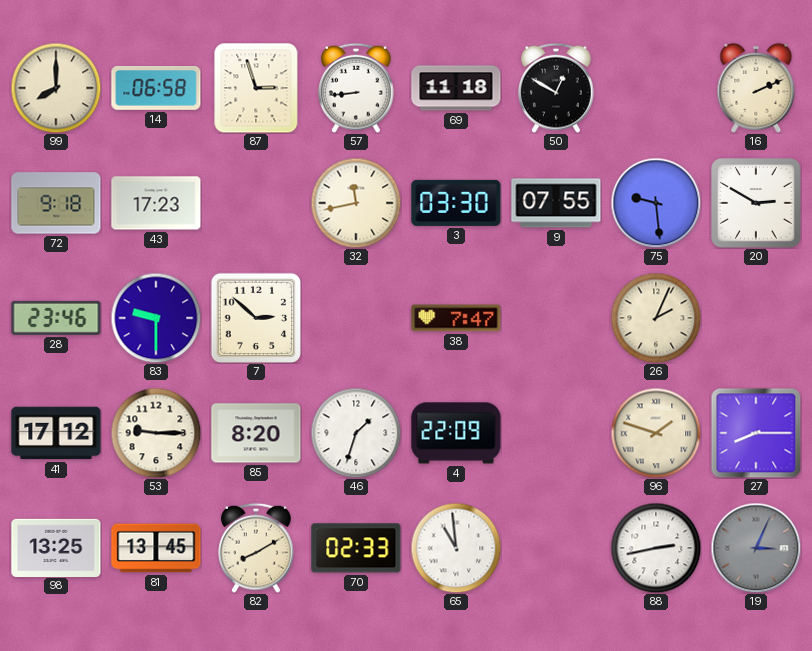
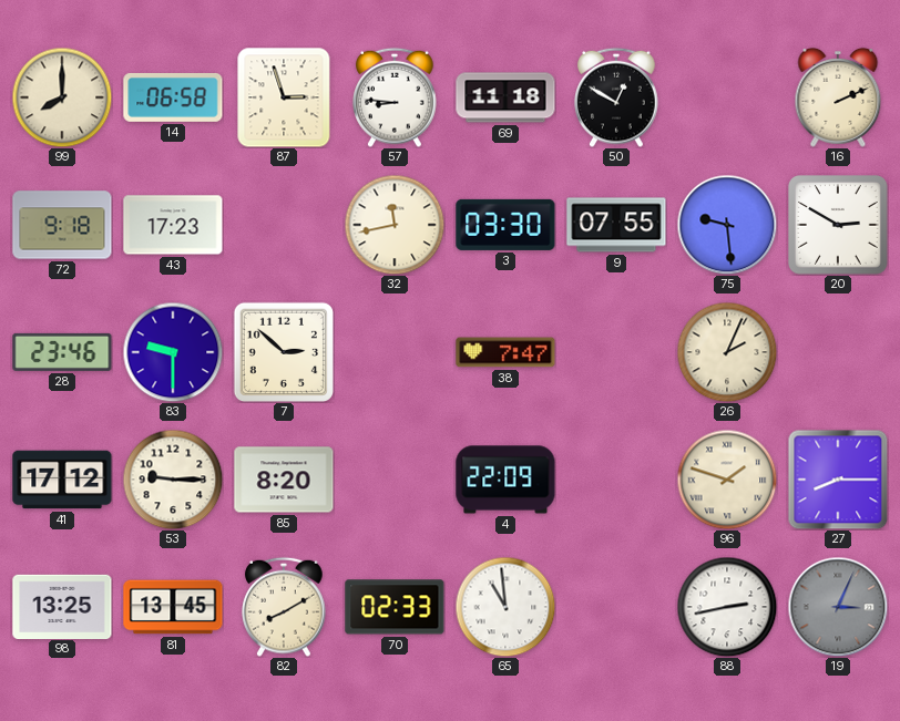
57: 8:44 -> 8:46
46: 1:33 -> none
